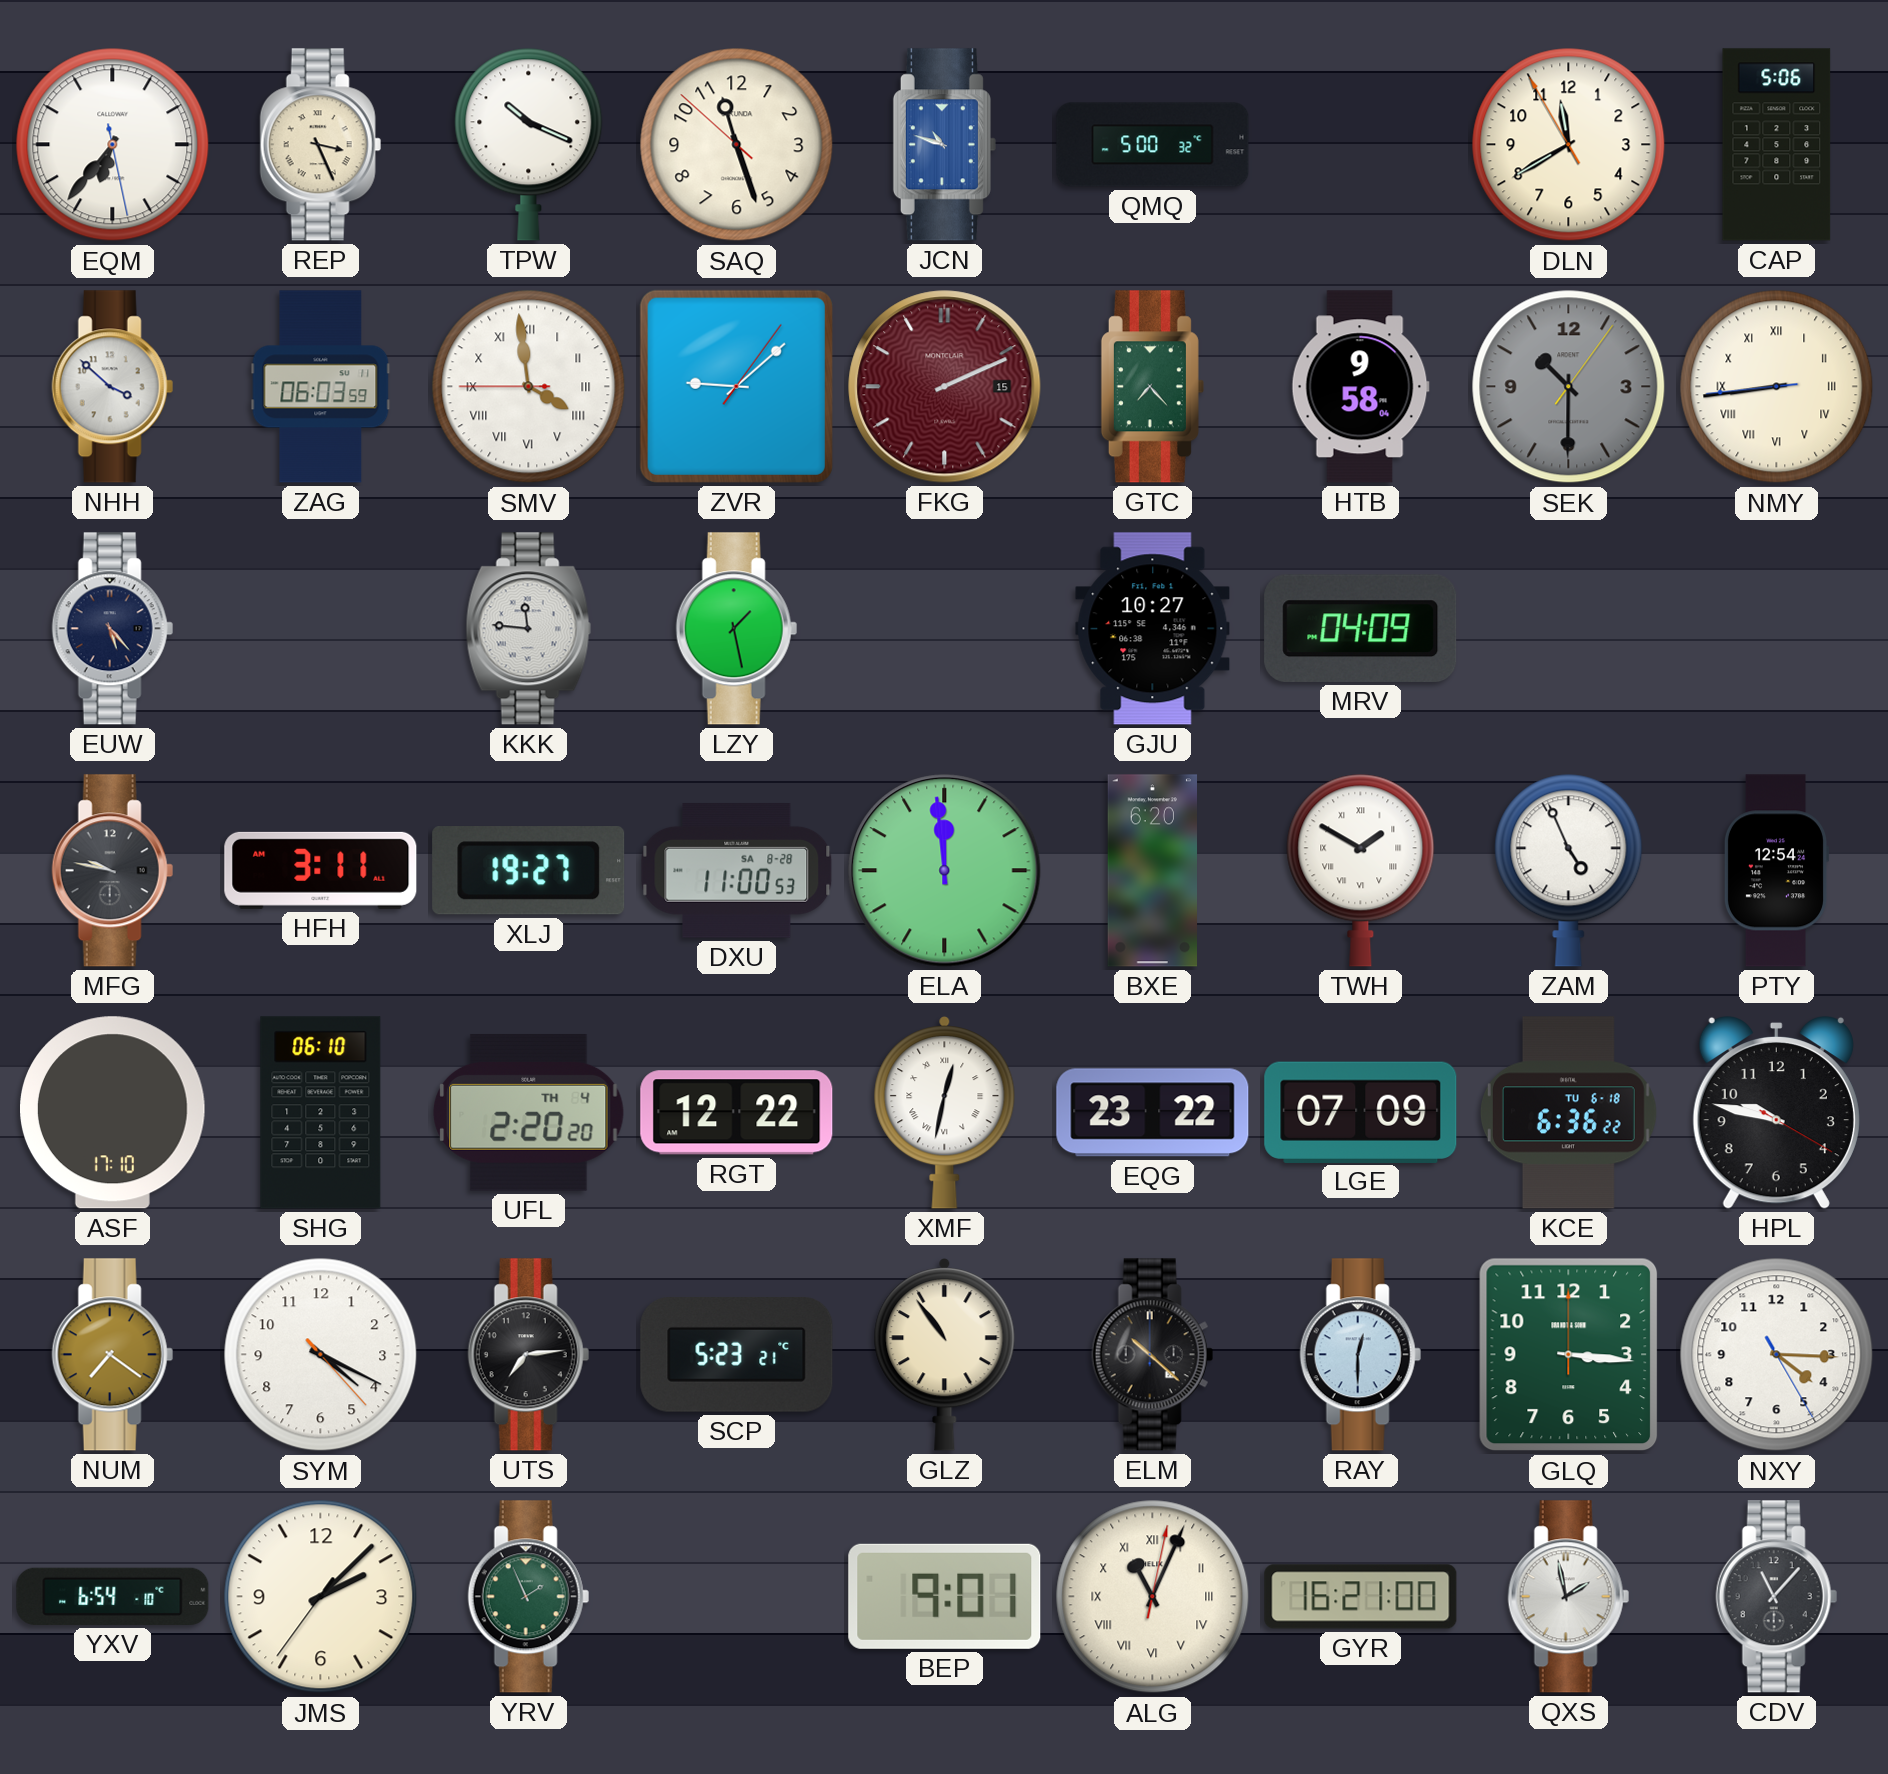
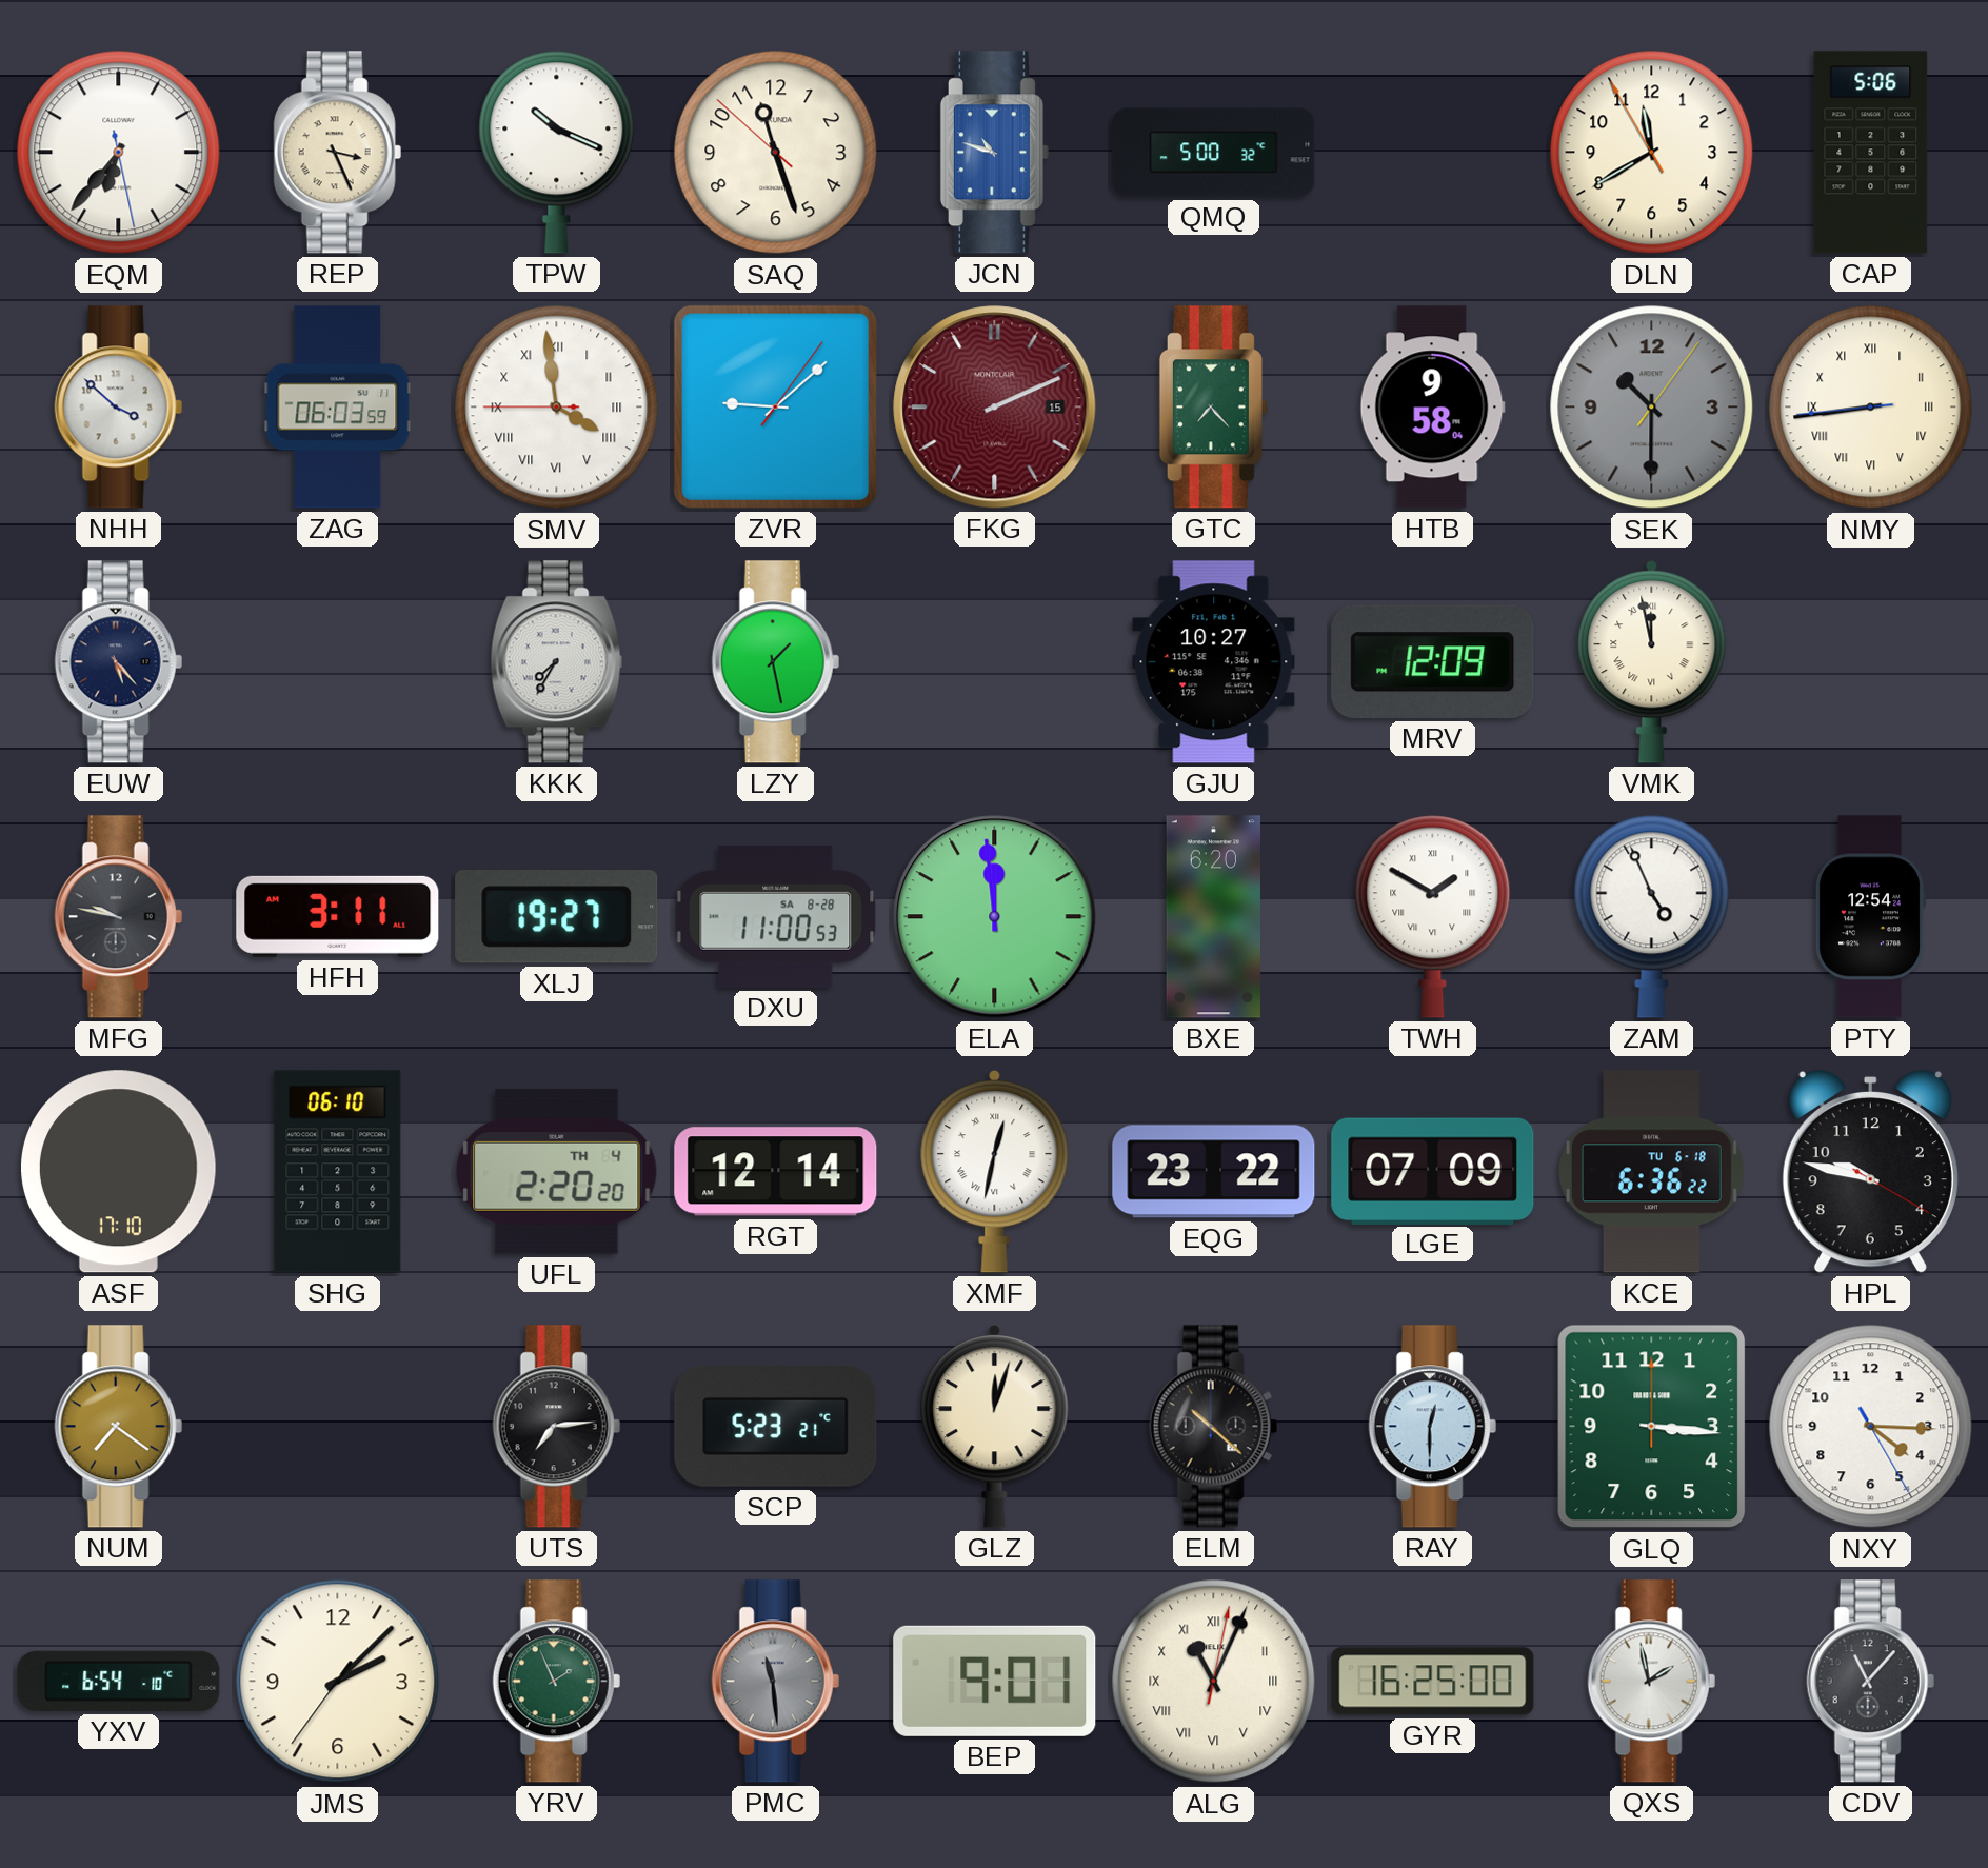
KKK: 11:46 -> 7:35
MRV: 04:09 -> 12:09
VMK: none -> 11:58
RGT: 12:22 -> 12:14
SYM: 4:19 -> none
GLZ: 10:54 -> 12:03
PMC: none -> 11:29
GYR: 16:21 -> 16:25
